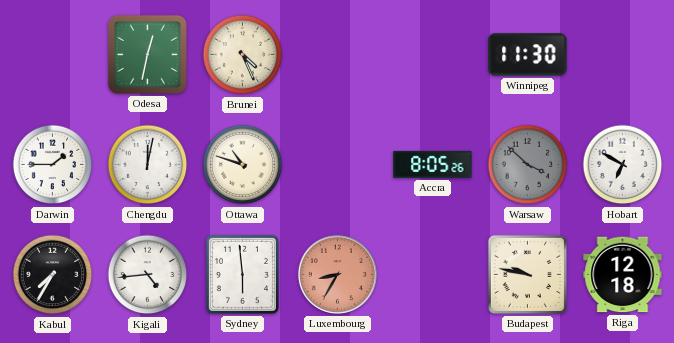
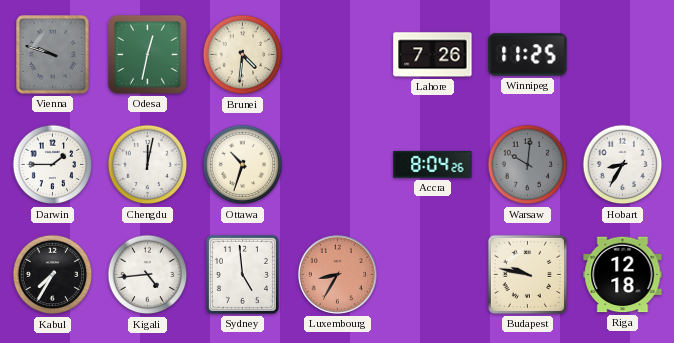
Vienna: none -> 9:48
Brunei: 4:26 -> 4:31
Lahore: none -> 7:26
Winnipeg: 11:30 -> 11:25
Ottawa: 10:48 -> 10:33
Accra: 8:05 -> 8:04
Warsaw: 3:52 -> 10:01
Hobart: 6:50 -> 8:35
Sydney: 5:59 -> 4:59
